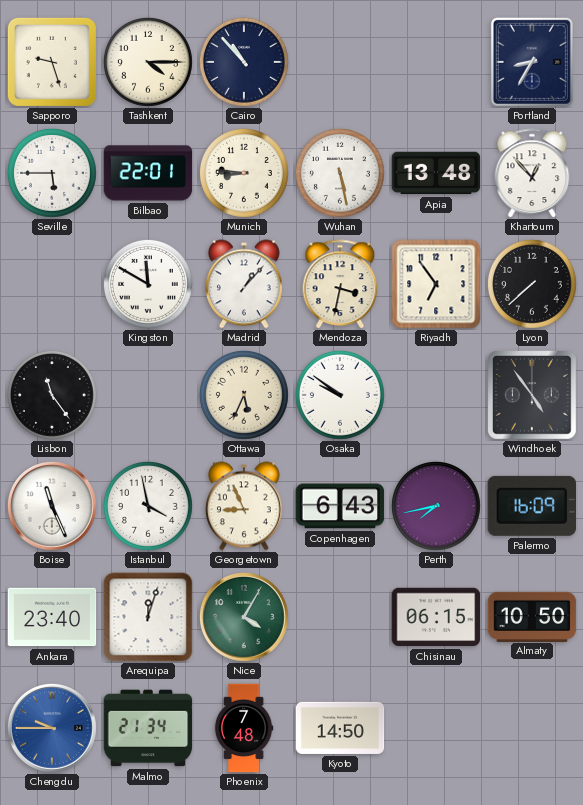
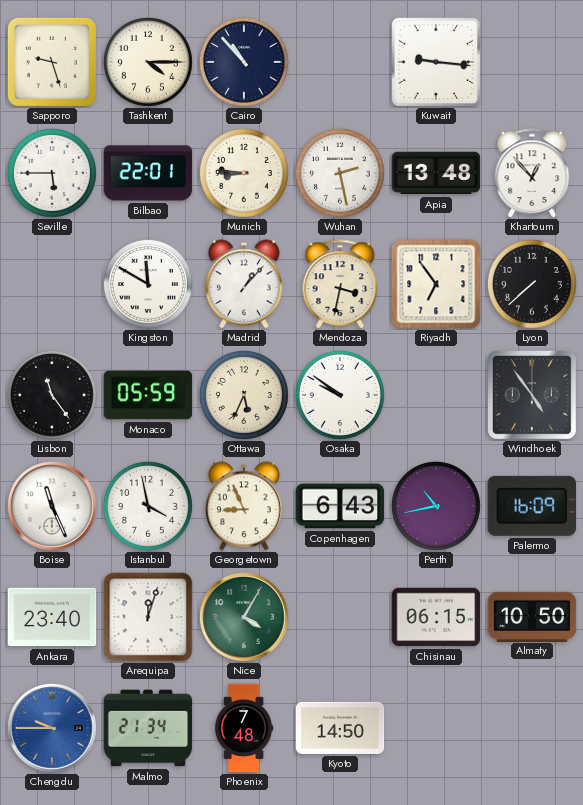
Kuwait: none -> 9:16
Portland: 8:35 -> none
Wuhan: 5:28 -> 2:28
Monaco: none -> 05:59
Perth: 7:43 -> 10:43
